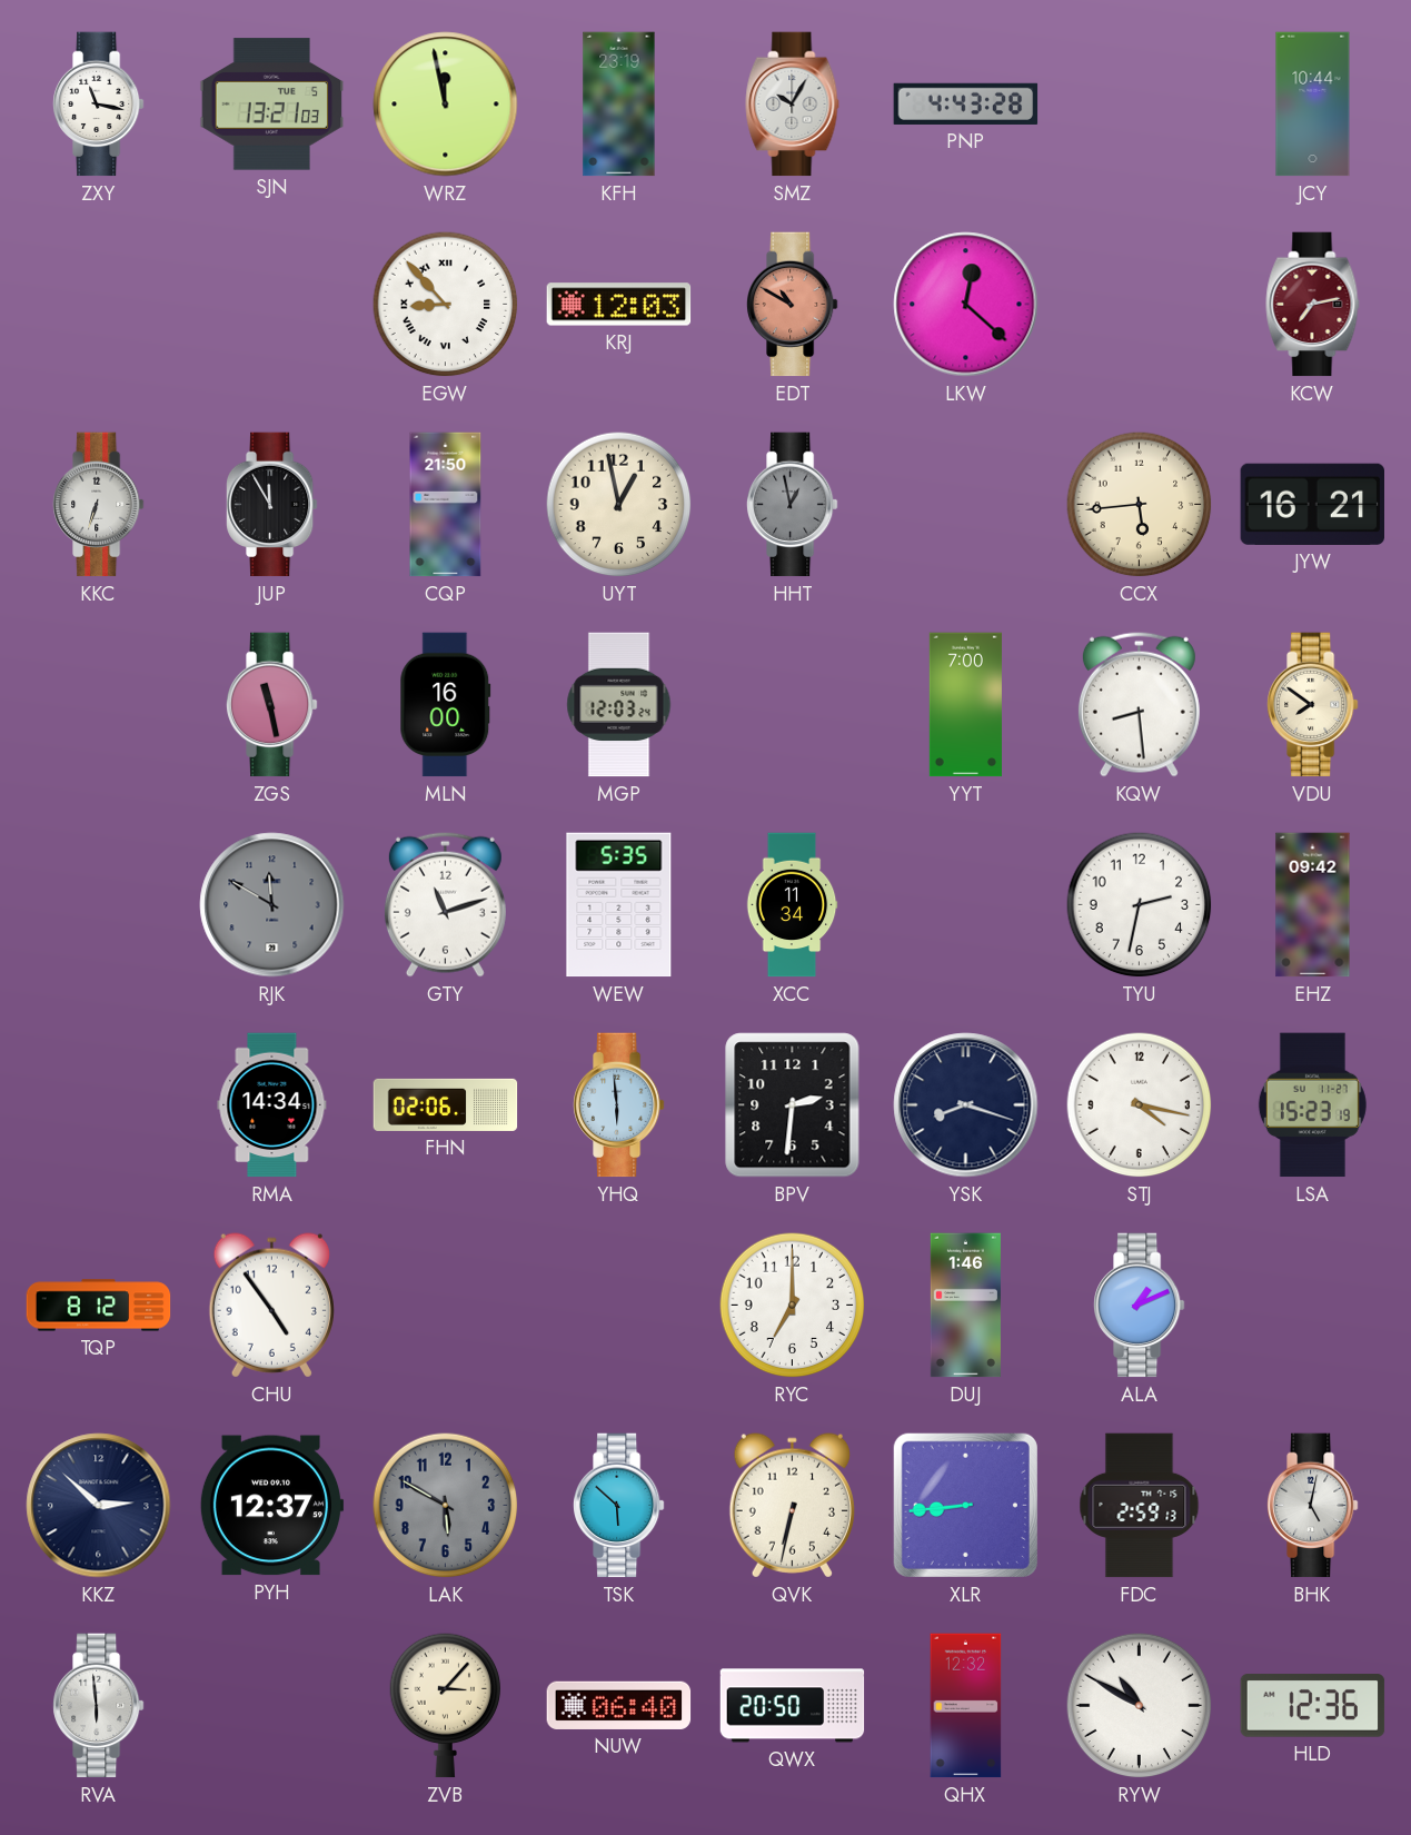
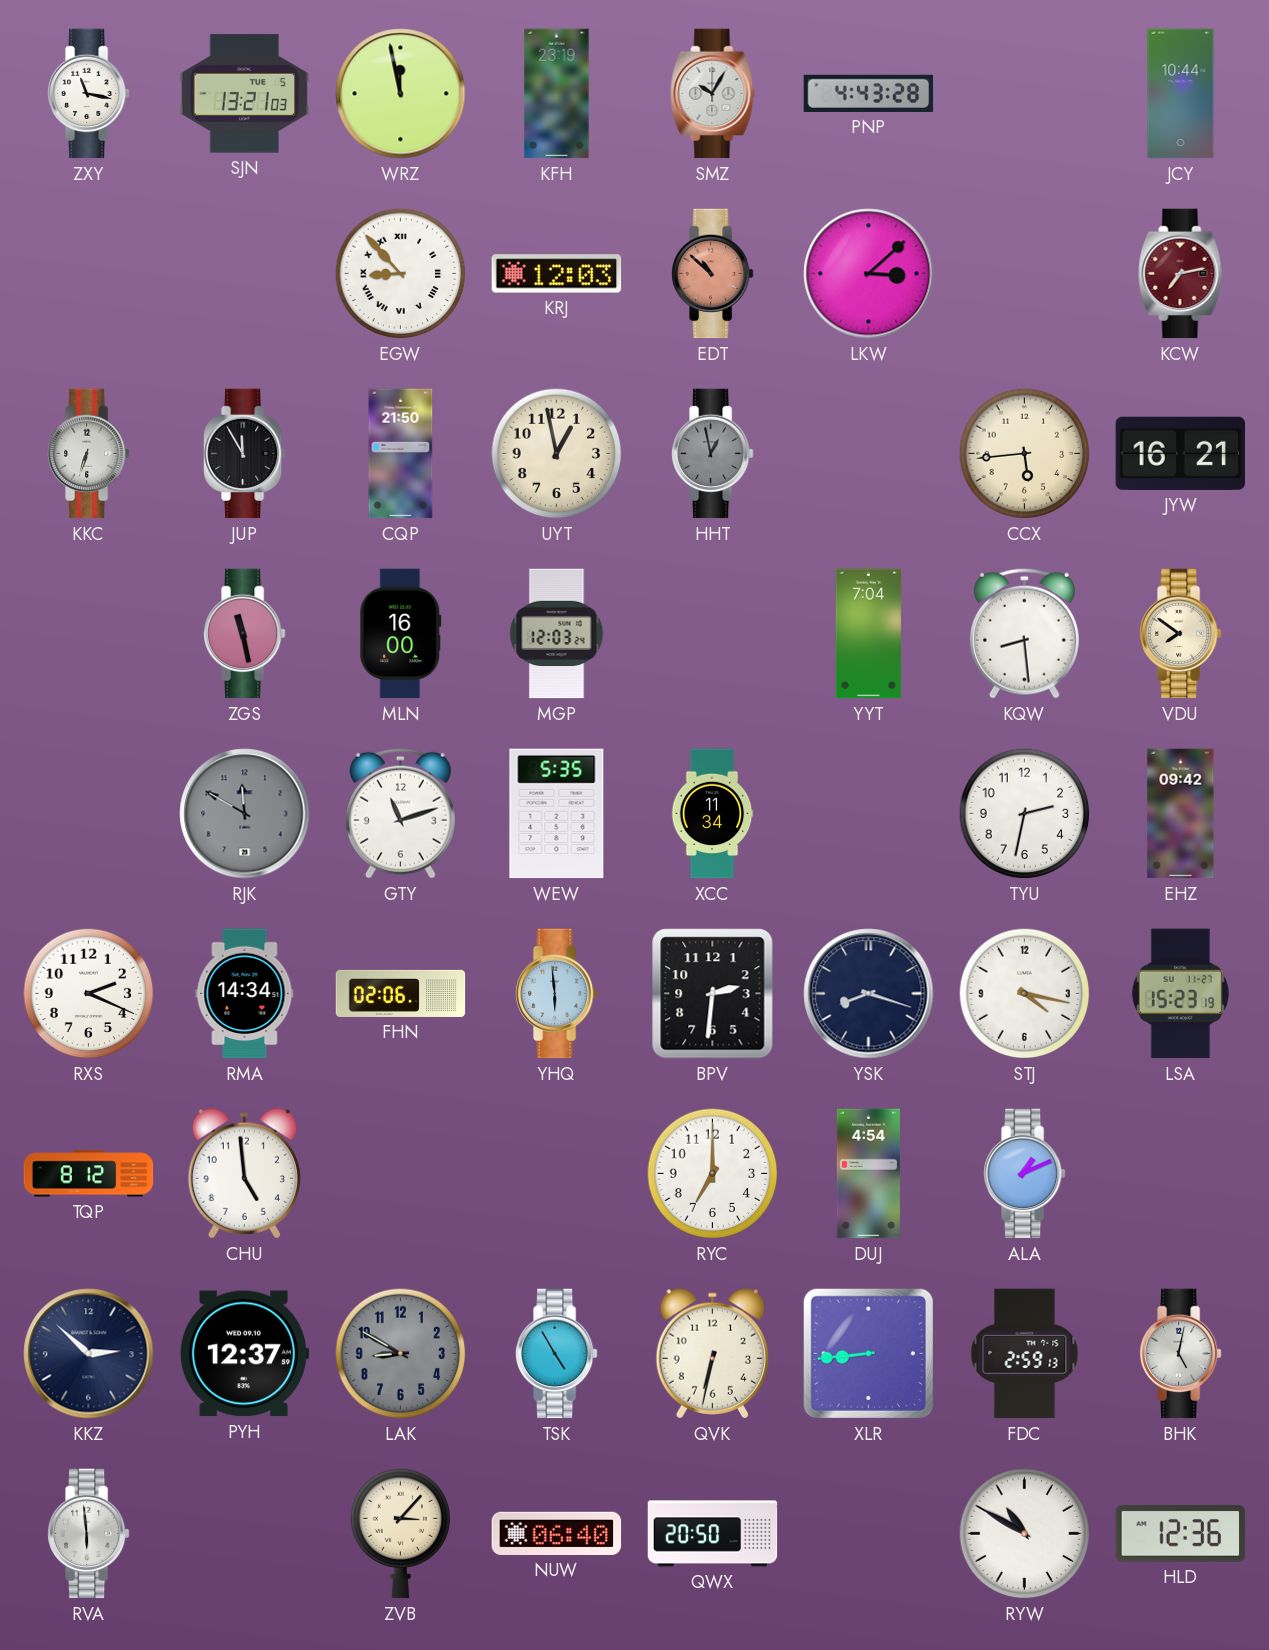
EDT: 10:50 -> 10:52
LKW: 12:22 -> 3:08
YYT: 7:00 -> 7:04
RXS: none -> 2:19
CHU: 4:54 -> 4:59
DUJ: 1:46 -> 4:54
LAK: 5:50 -> 8:50
TSK: 5:52 -> 4:55
QHX: 12:32 -> none
